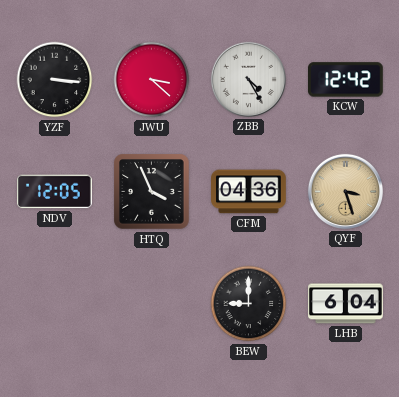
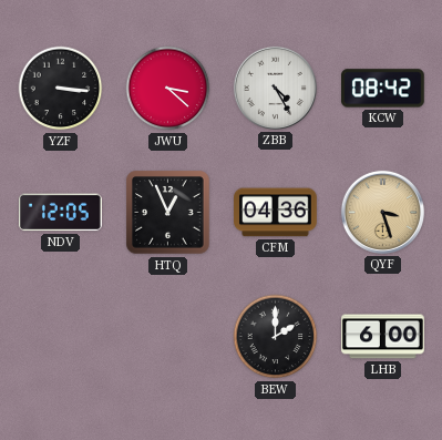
KCW: 12:42 -> 08:42
HTQ: 3:56 -> 12:56
BEW: 9:00 -> 2:00
LHB: 6:04 -> 6:00
